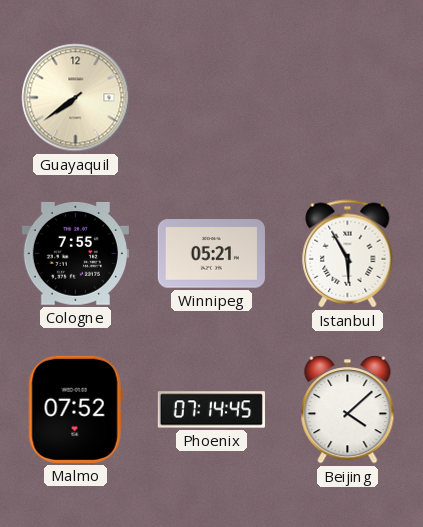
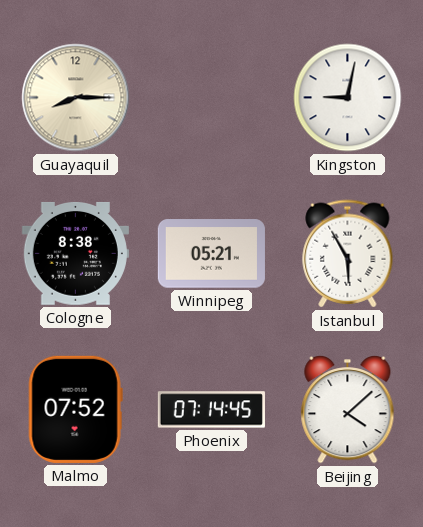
Guayaquil: 7:39 -> 8:15
Kingston: none -> 9:02
Cologne: 7:55 -> 8:38
